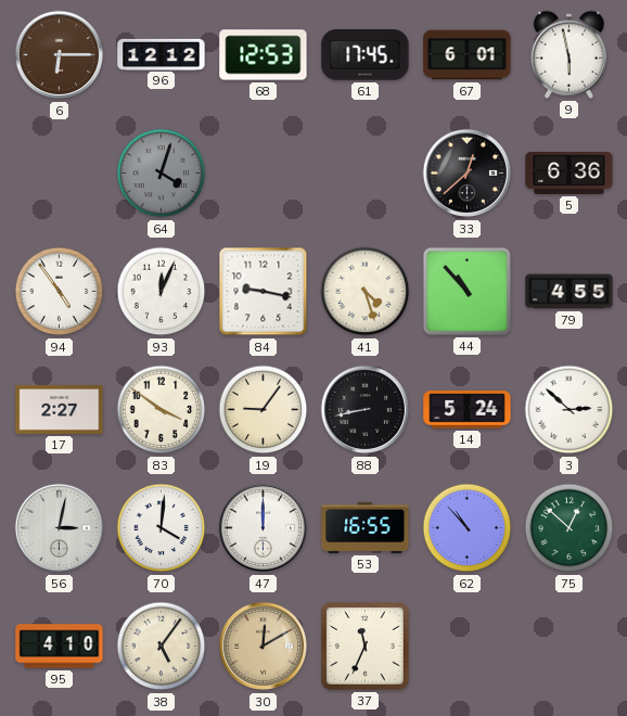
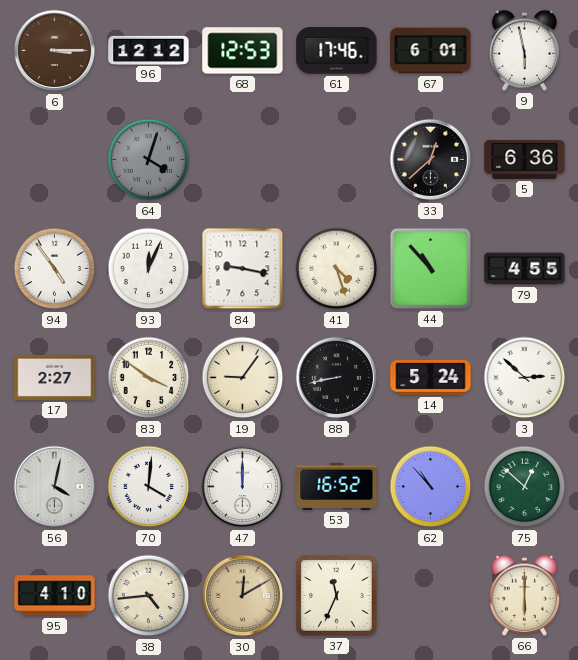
6: 6:15 -> 3:15
61: 17:45 -> 17:46
56: 3:02 -> 4:02
53: 16:55 -> 16:52
38: 5:06 -> 4:44
66: none -> 6:00
